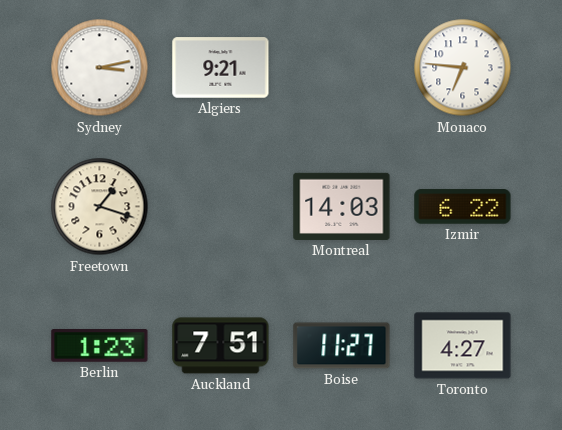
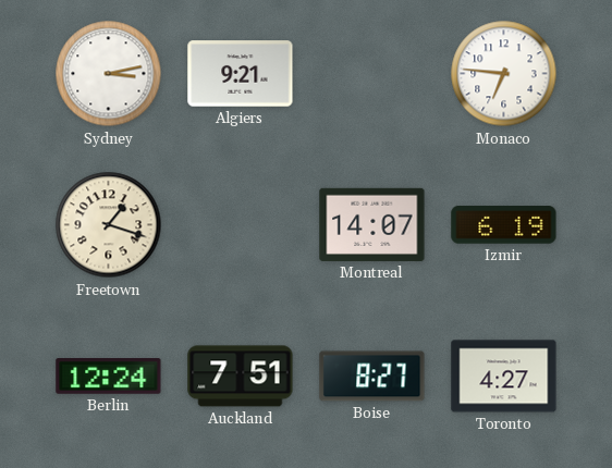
Montreal: 14:03 -> 14:07
Izmir: 6:22 -> 6:19
Berlin: 1:23 -> 12:24
Boise: 11:27 -> 8:27
